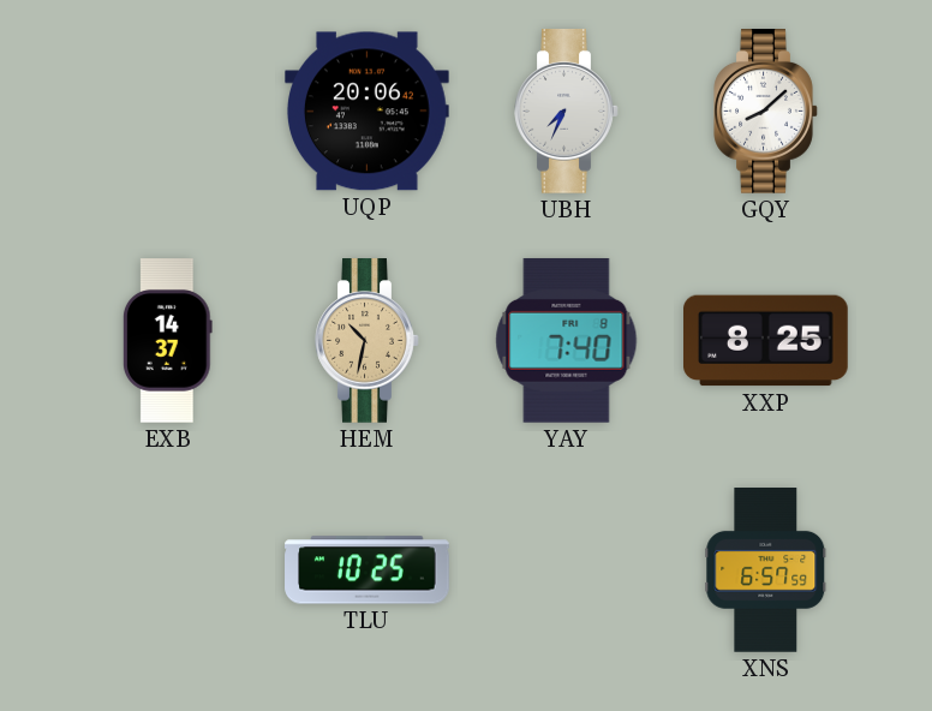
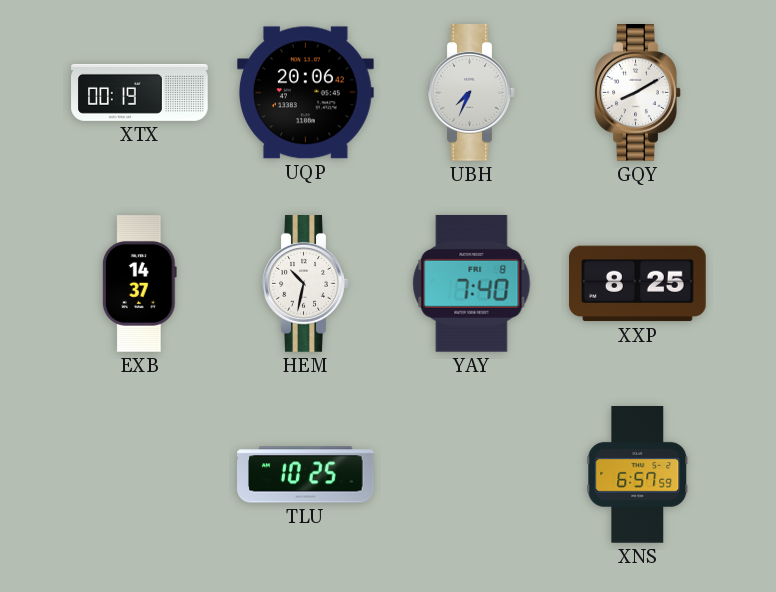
XTX: none -> 00:19
GQY: 8:08 -> 8:10
HEM dial: champagne -> white
